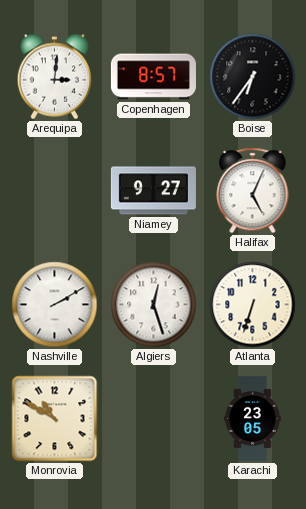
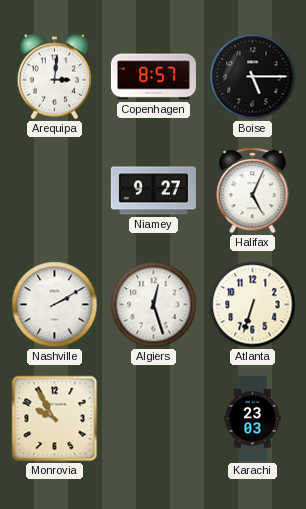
Boise: 6:36 -> 5:15
Monrovia: 10:50 -> 9:55
Karachi: 23:05 -> 23:03
